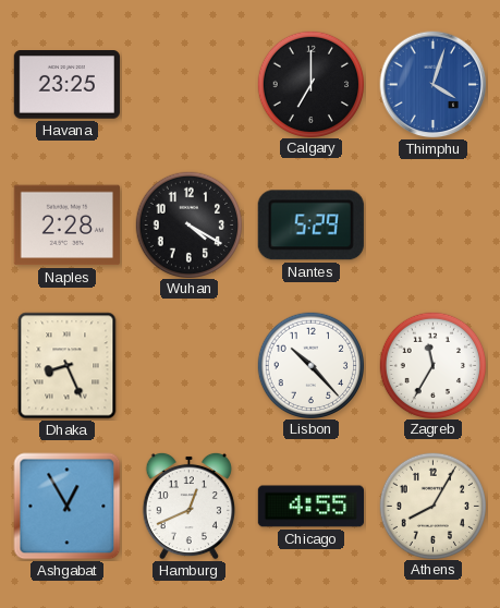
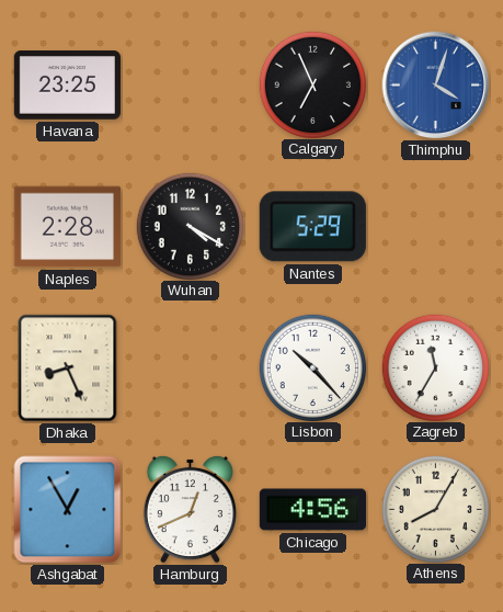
Calgary: 7:00 -> 6:56
Chicago: 4:55 -> 4:56
